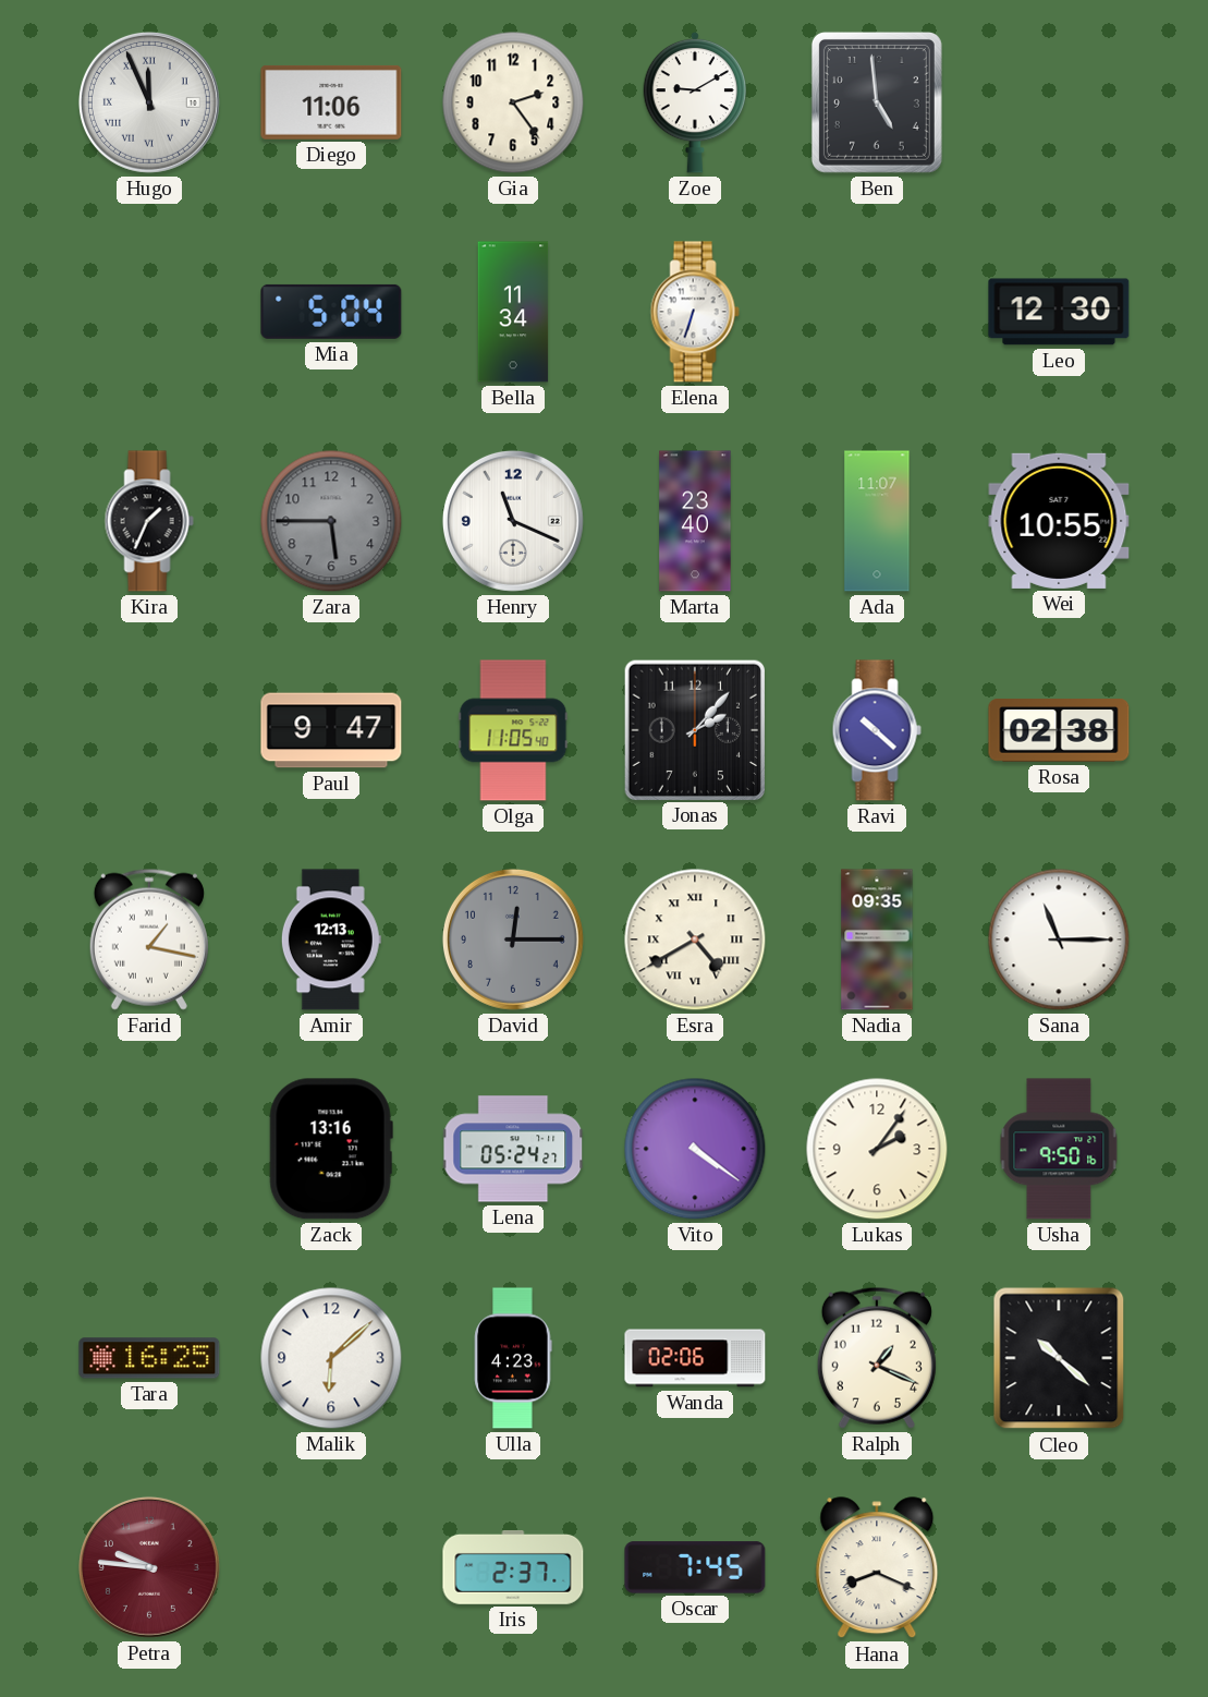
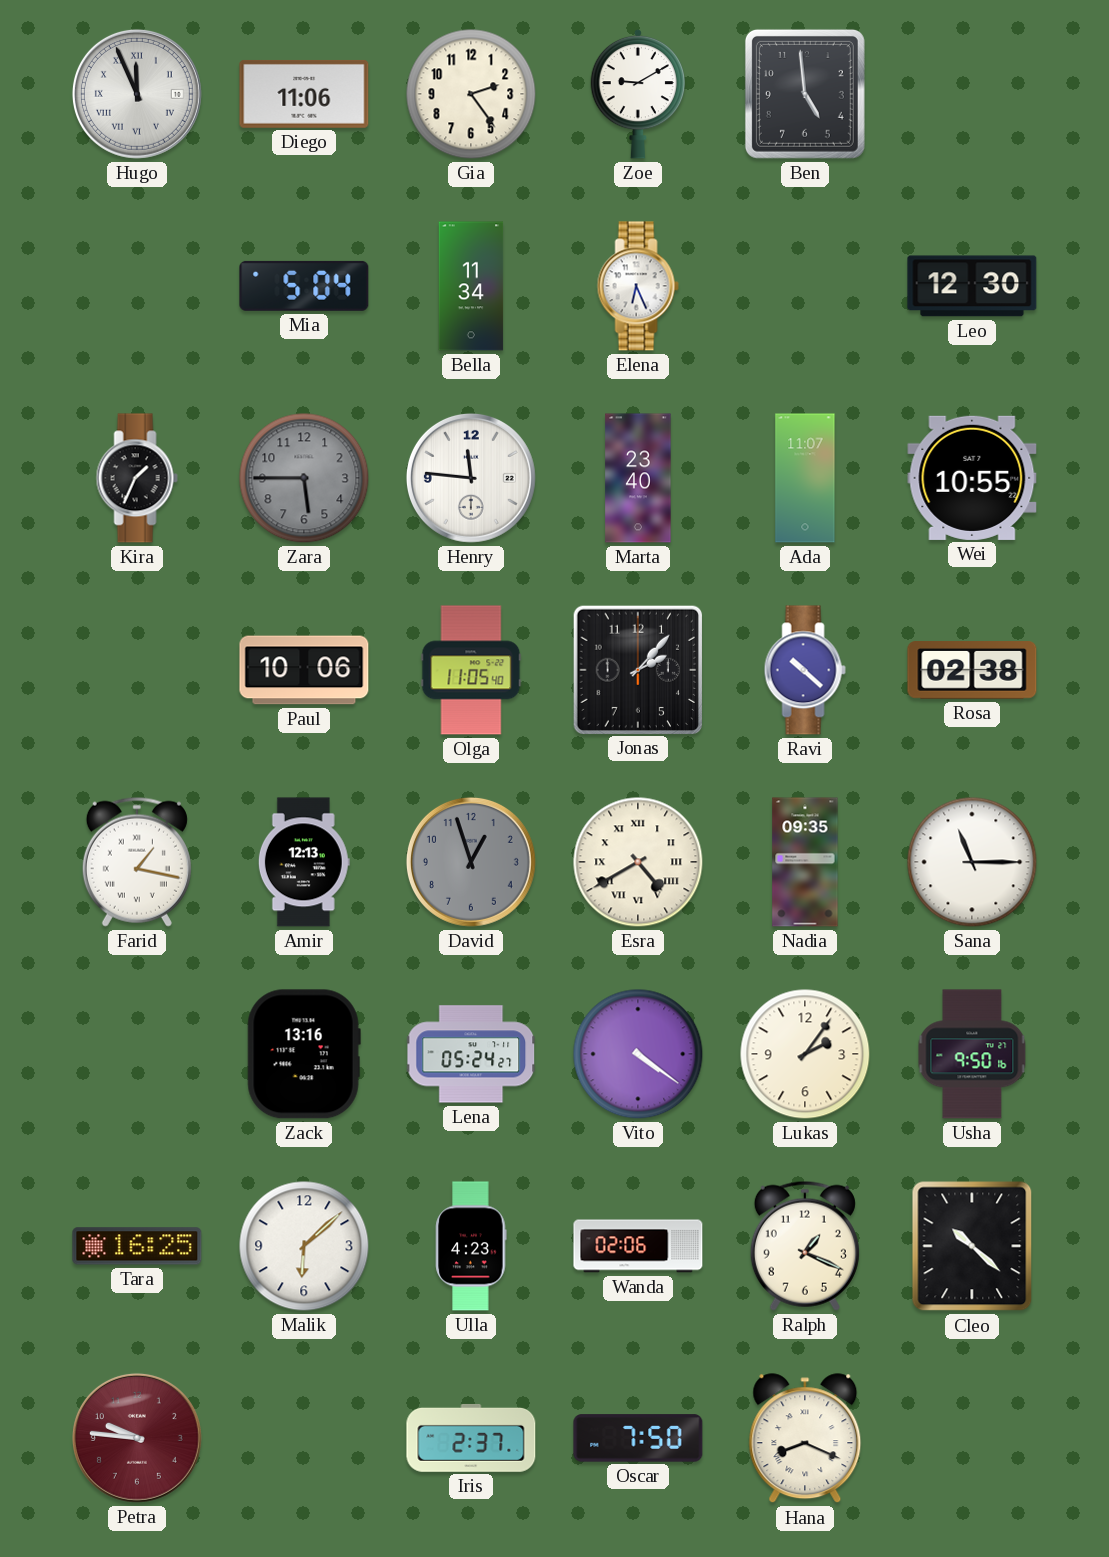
Elena: 6:33 -> 6:26
Henry: 11:19 -> 11:46
Paul: 9:47 -> 10:06
David: 12:15 -> 12:57
Oscar: 7:45 -> 7:50
